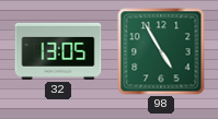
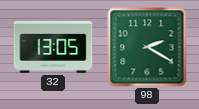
98: 4:55 -> 2:20
